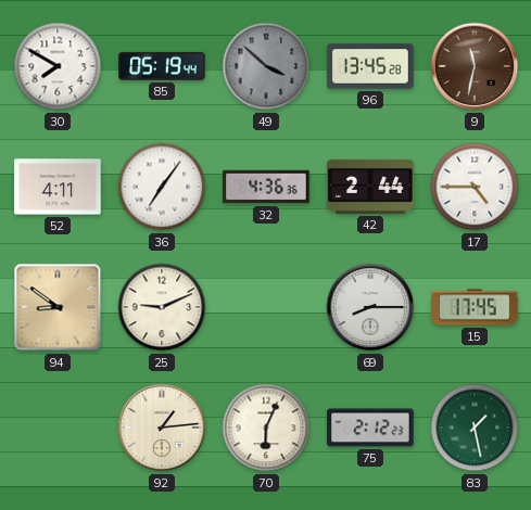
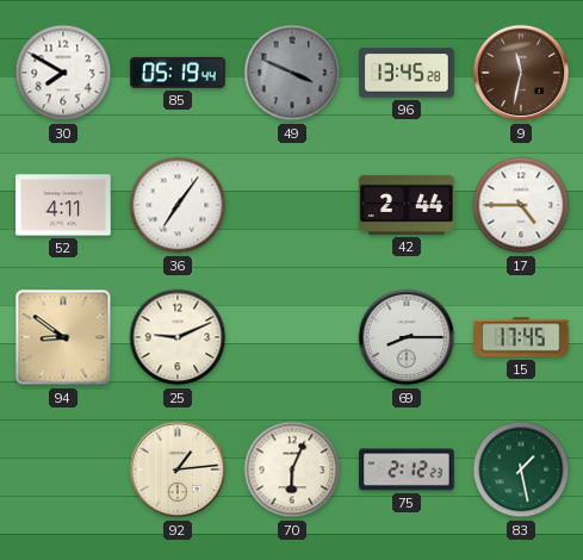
49: 3:52 -> 3:49
32: 4:36 -> none
